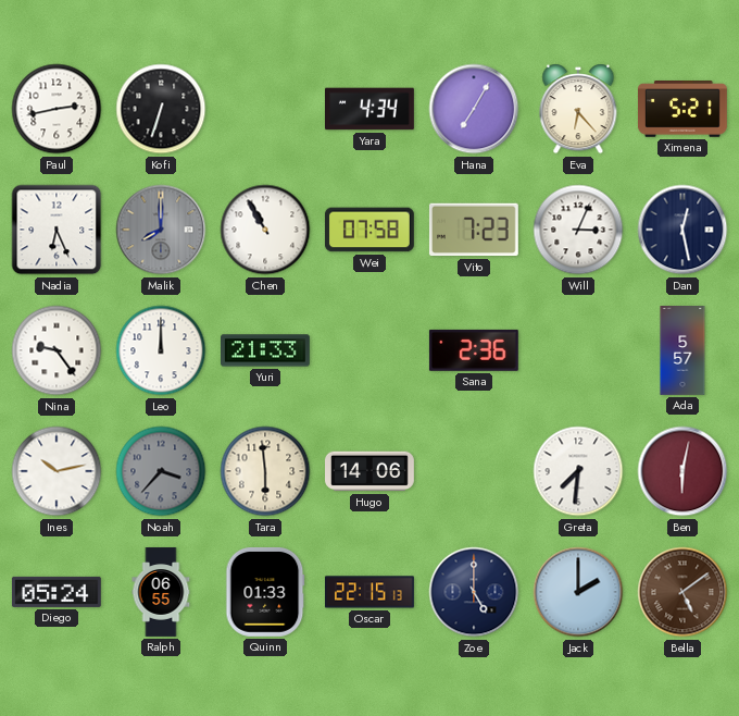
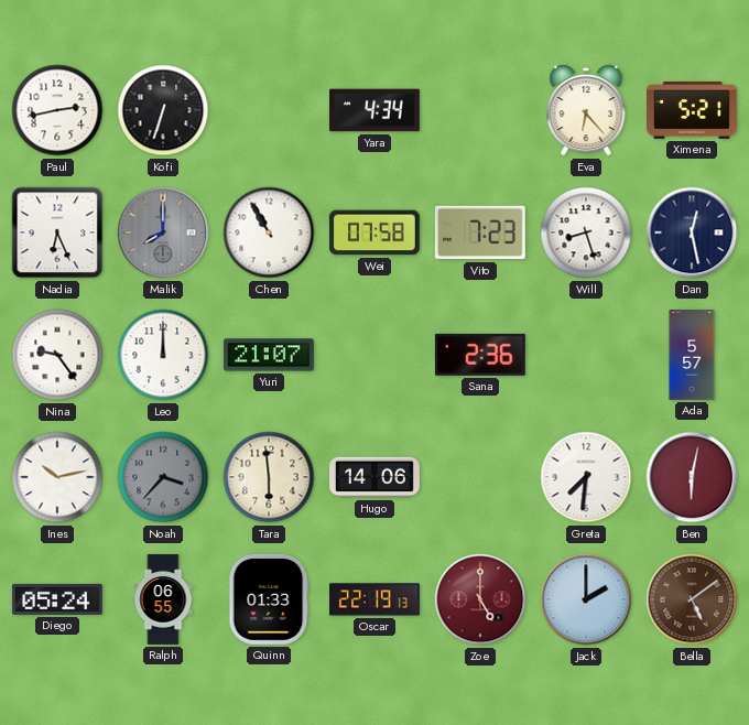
Hana: 7:05 -> none
Will: 3:04 -> 8:27
Yuri: 21:33 -> 21:07
Oscar: 22:15 -> 22:19
Zoe dial: navy -> burgundy
